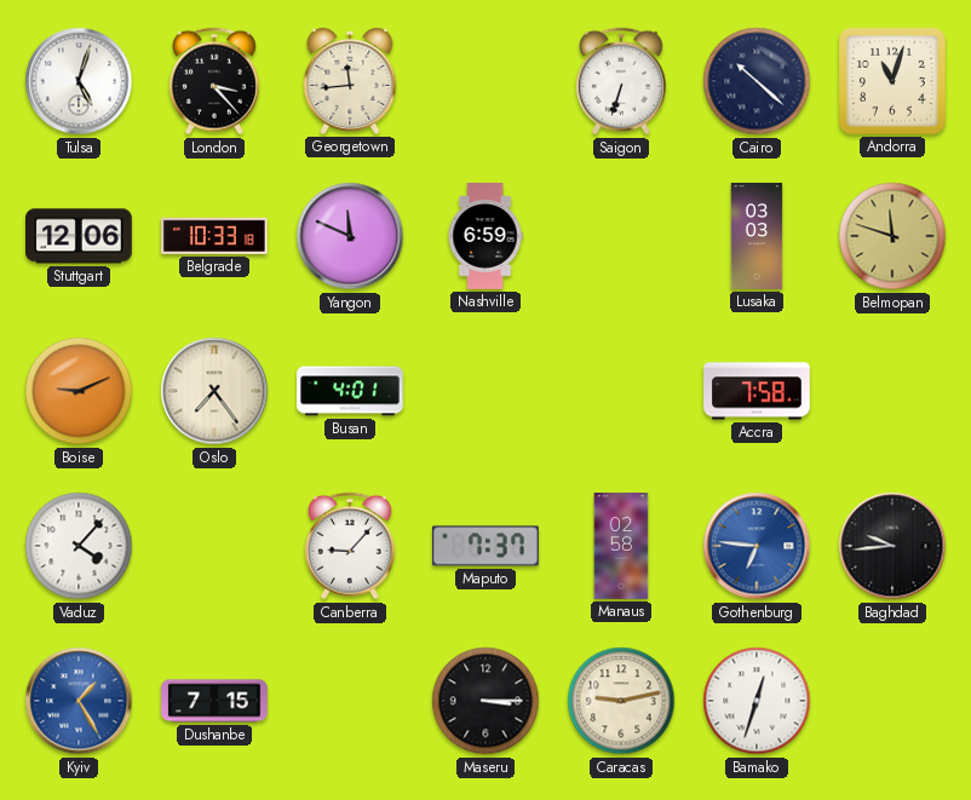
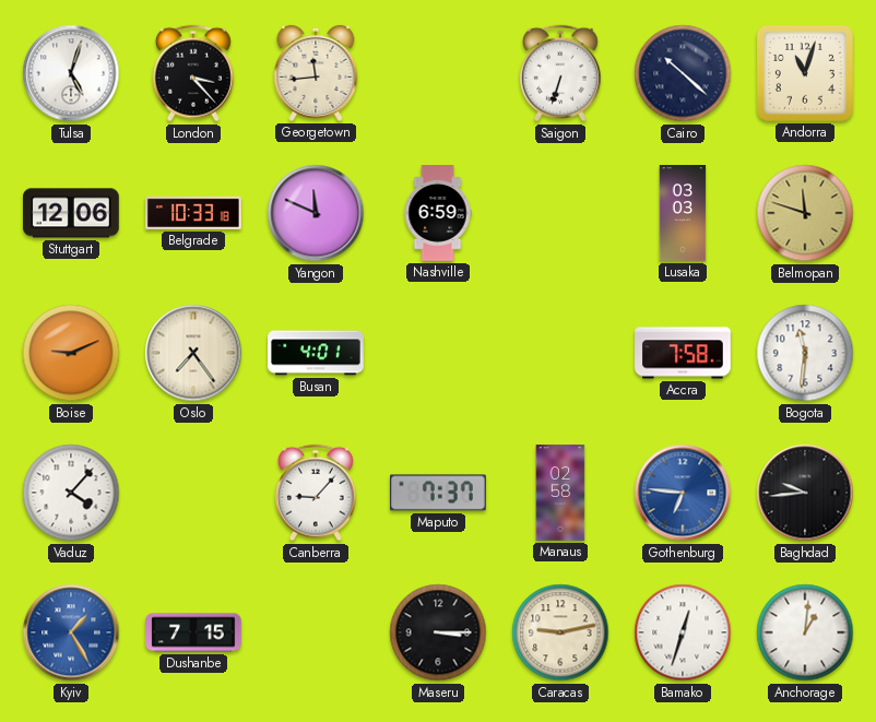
Bogota: none -> 11:31
Anchorage: none -> 1:01
